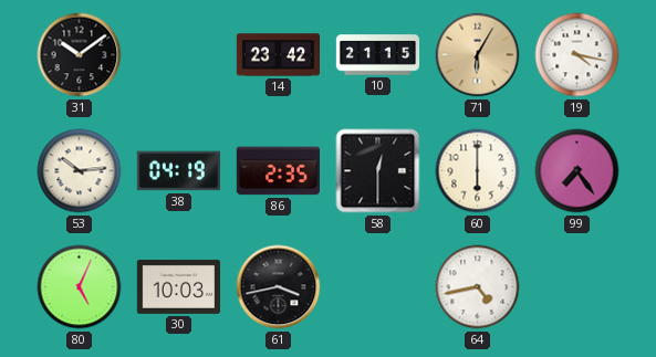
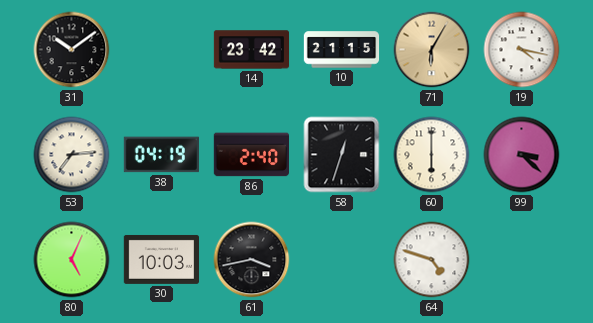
53: 10:14 -> 7:14
86: 2:35 -> 2:40
58: 12:30 -> 12:33
99: 7:24 -> 3:22
64: 4:43 -> 4:48
